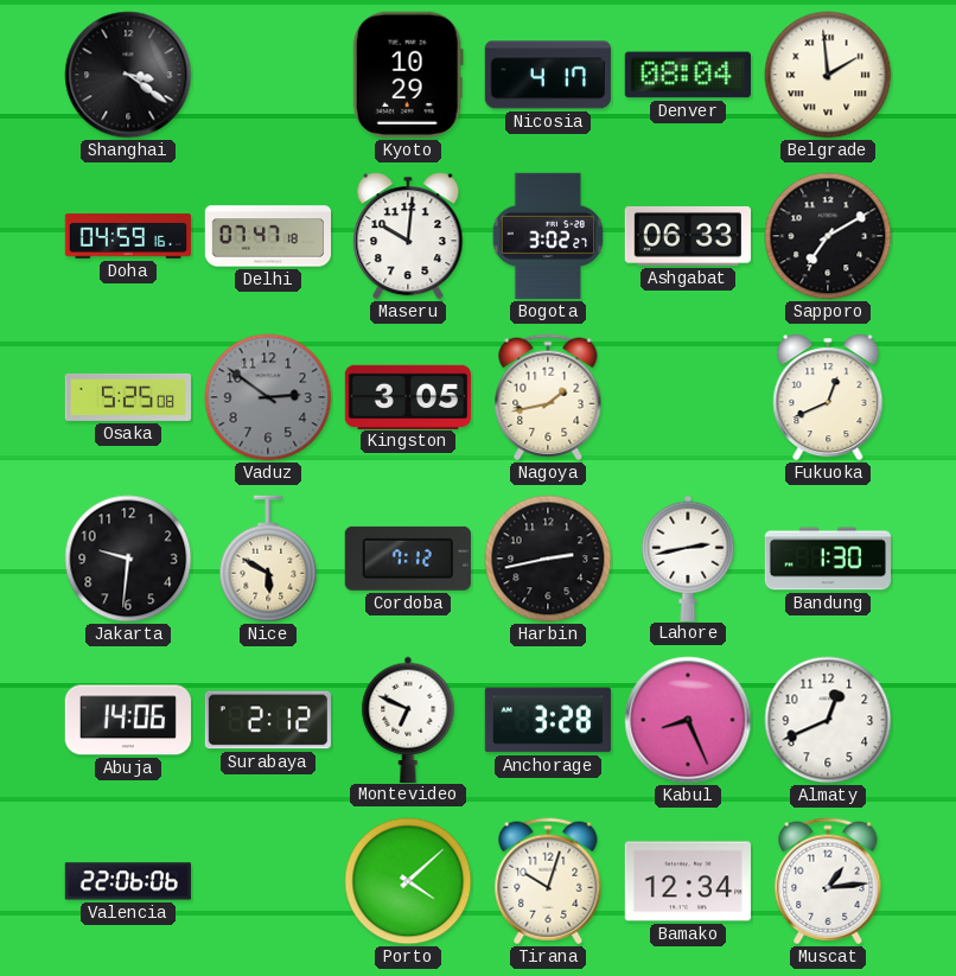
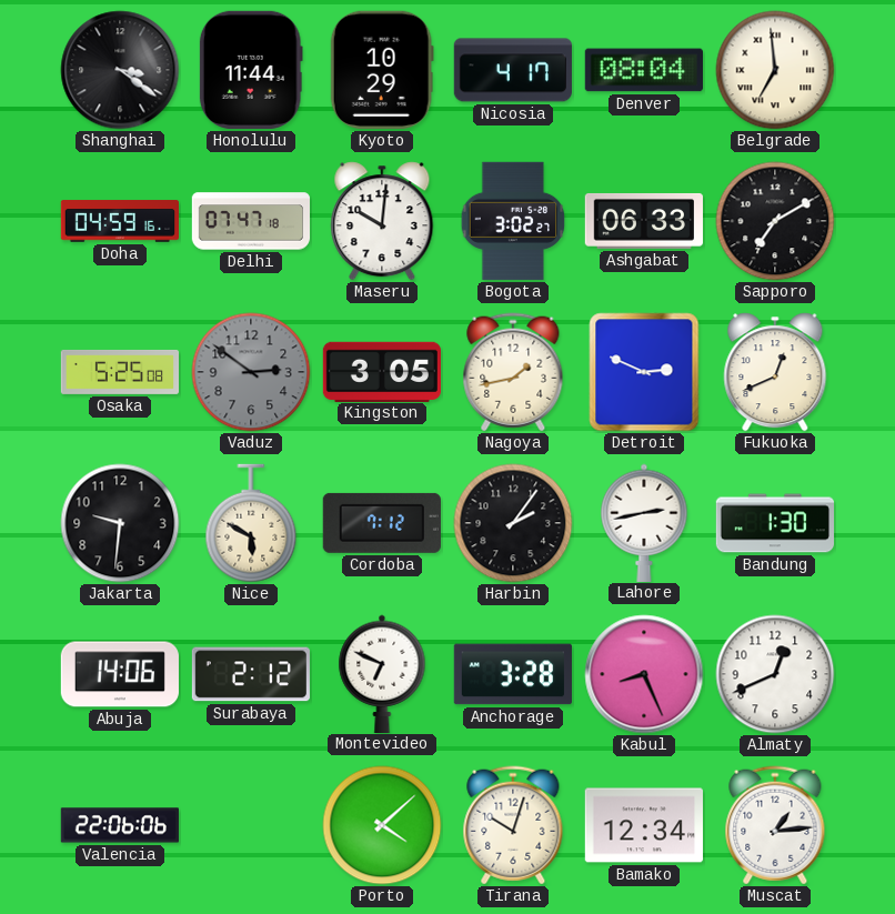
Honolulu: none -> 11:44
Belgrade: 1:59 -> 6:59
Detroit: none -> 2:49
Harbin: 2:43 -> 2:06
